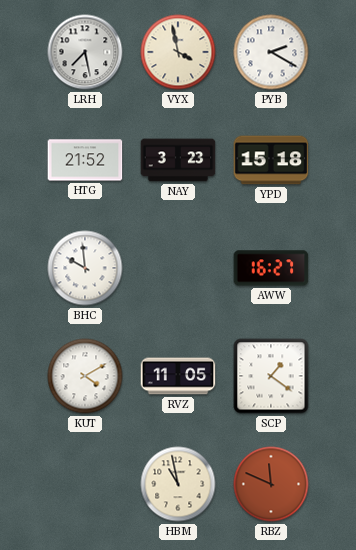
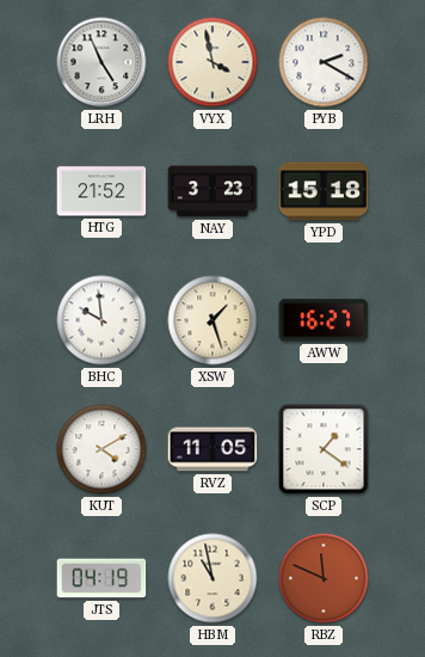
LRH: 7:28 -> 4:56
XSW: none -> 1:27
JTS: none -> 04:19
